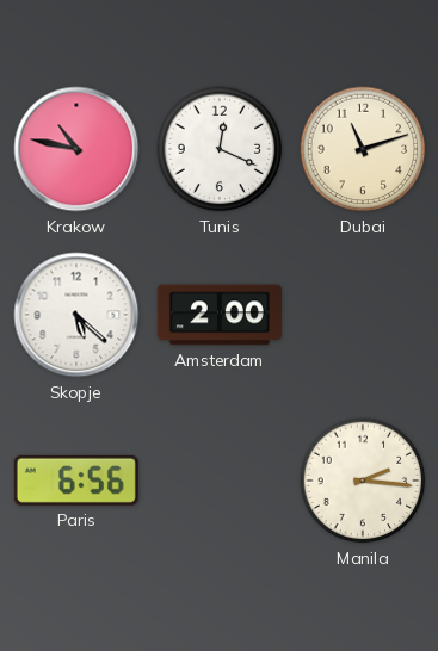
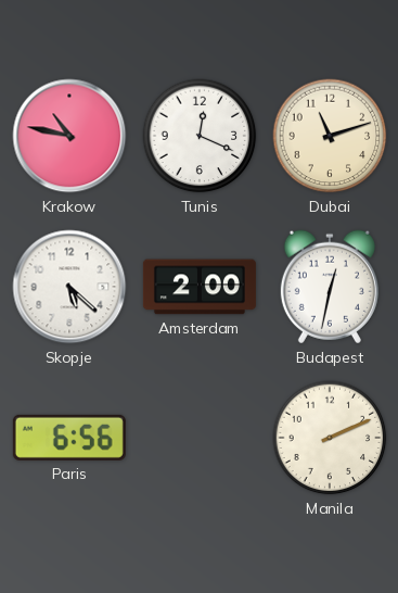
Budapest: none -> 12:32
Manila: 2:16 -> 2:11
